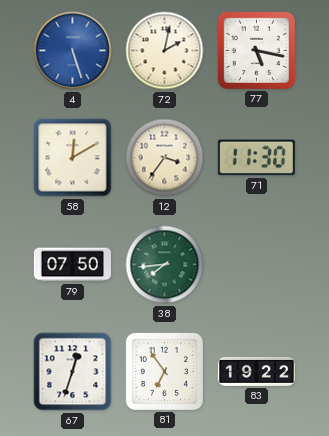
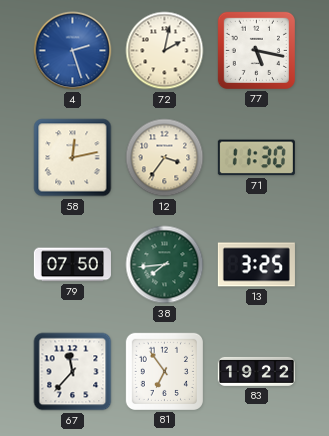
4: 5:27 -> 2:27
58: 12:10 -> 12:13
13: none -> 3:25
67: 12:33 -> 11:37
